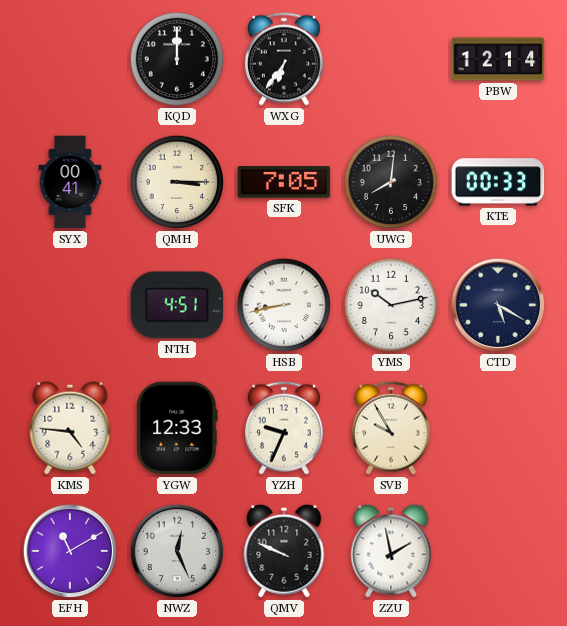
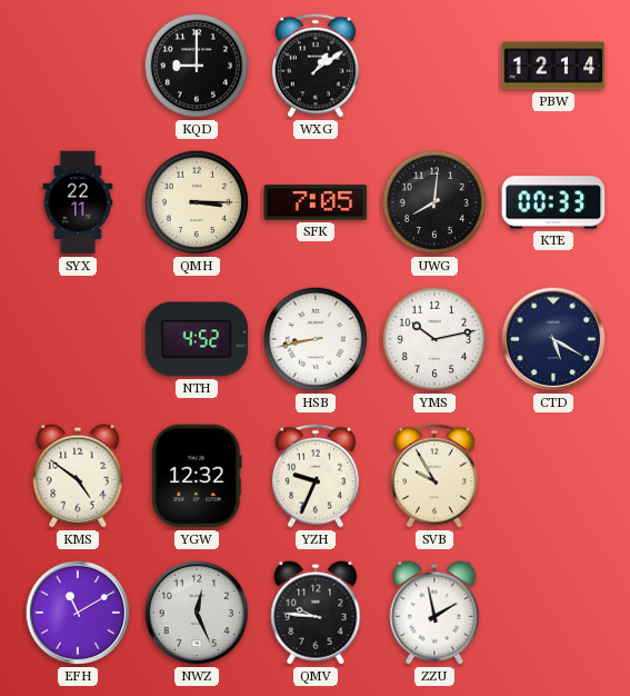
KQD: 12:00 -> 9:00
WXG: 6:36 -> 1:09
SYX: 00:41 -> 22:11
NTH: 4:51 -> 4:52
KMS: 4:46 -> 4:51
YGW: 12:33 -> 12:32
QMV: 9:49 -> 9:46
